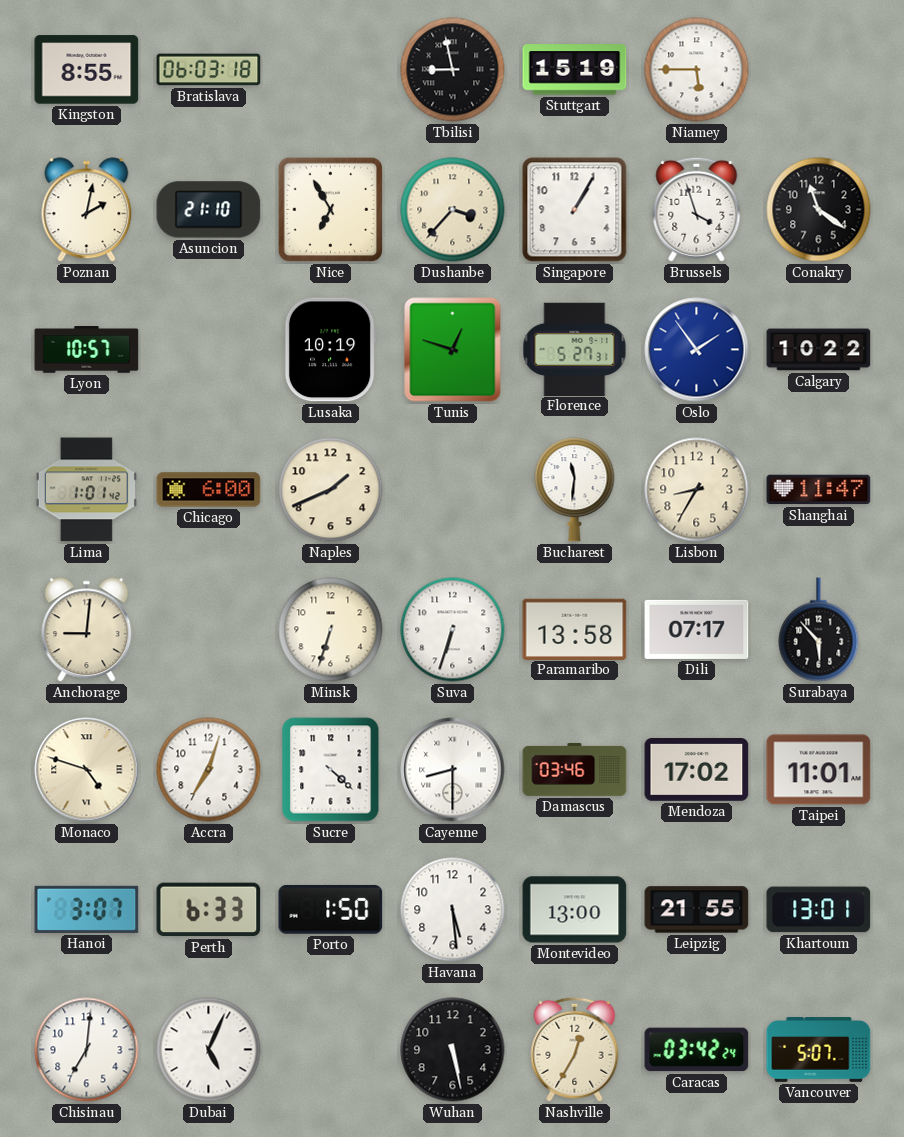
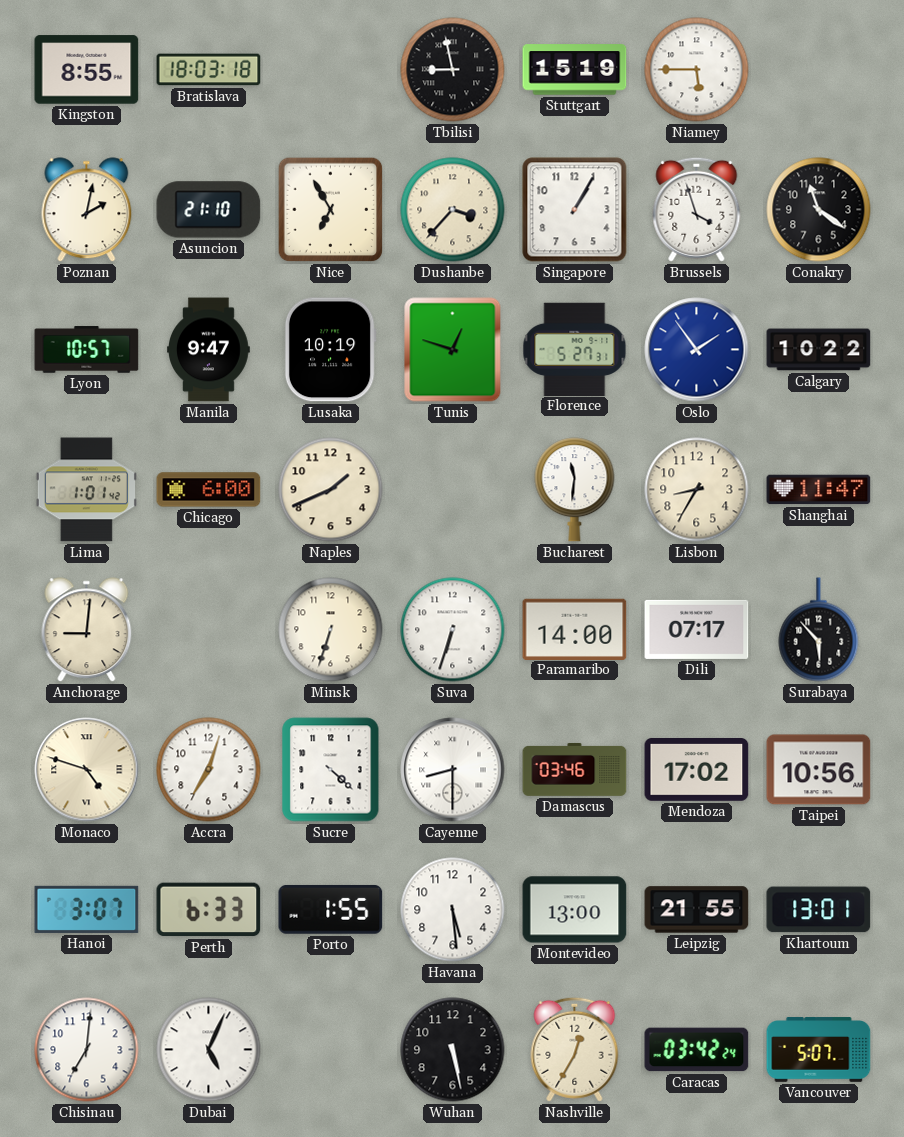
Bratislava: 06:03 -> 18:03
Manila: none -> 9:47
Paramaribo: 13:58 -> 14:00
Taipei: 11:01 -> 10:56
Porto: 1:50 -> 1:55
